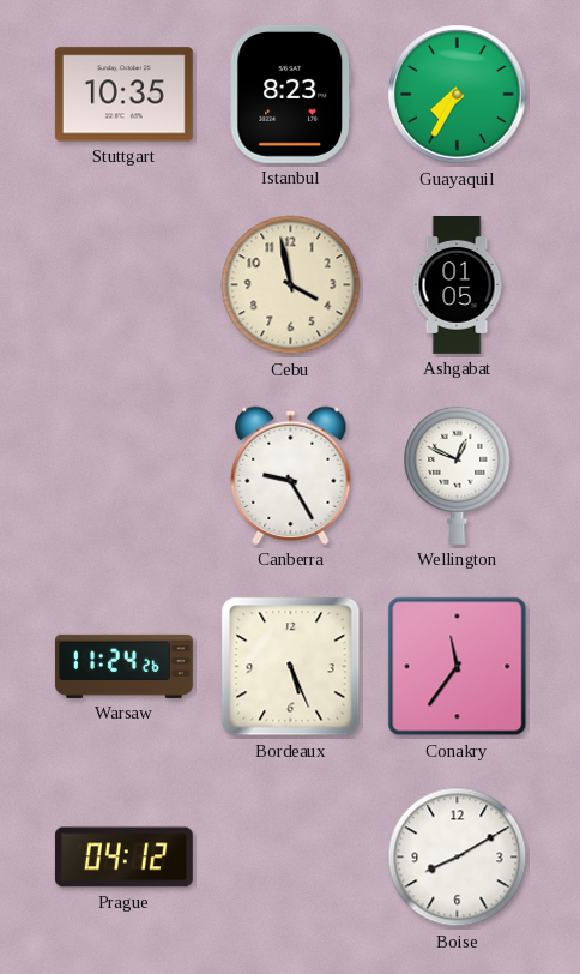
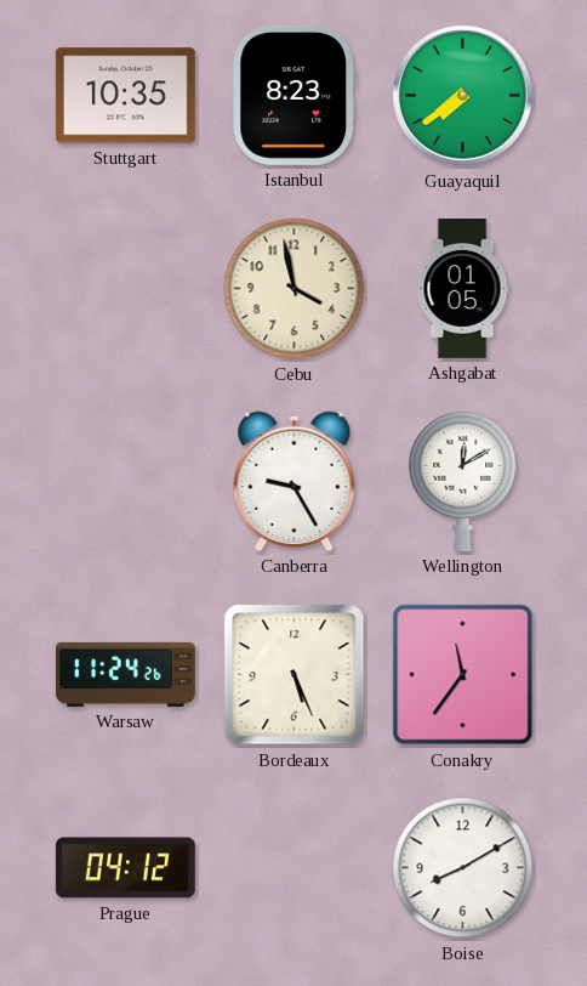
Guayaquil: 7:35 -> 7:39
Wellington: 12:49 -> 12:10
